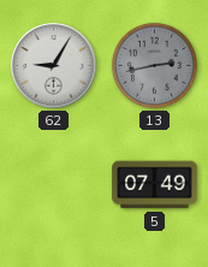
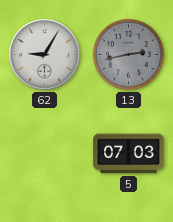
5: 07:49 -> 07:03
